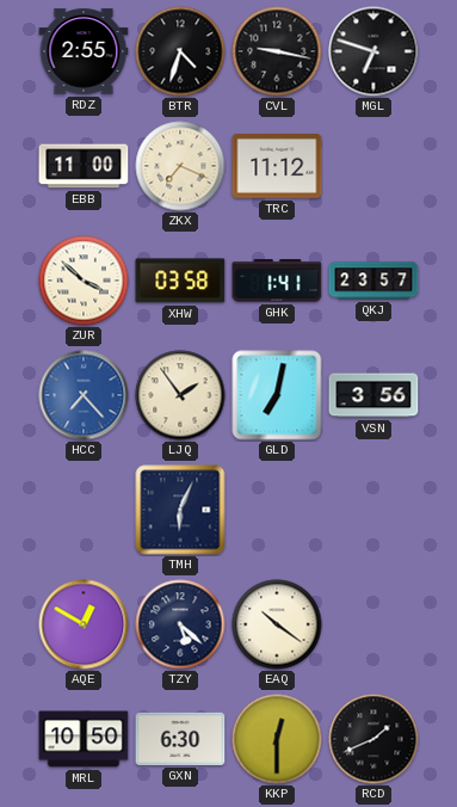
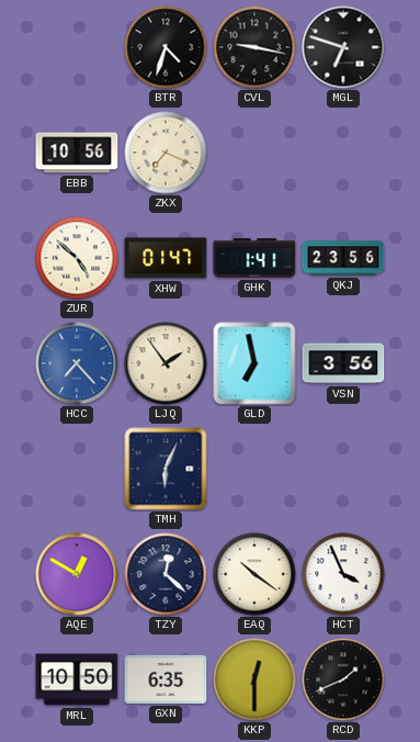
RDZ: 2:55 -> none
EBB: 11:00 -> 10:56
TRC: 11:12 -> none
ZUR: 3:52 -> 4:52
XHW: 03:58 -> 01:47
QKJ: 23:57 -> 23:56
GLD: 7:02 -> 6:58
TZY: 5:22 -> 12:22
HCT: none -> 3:56
GXN: 6:30 -> 6:35
